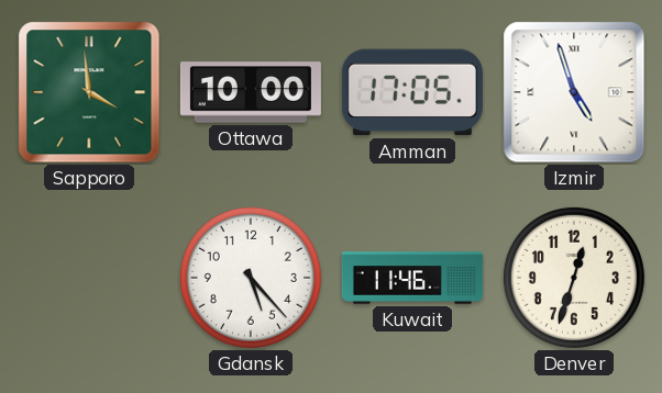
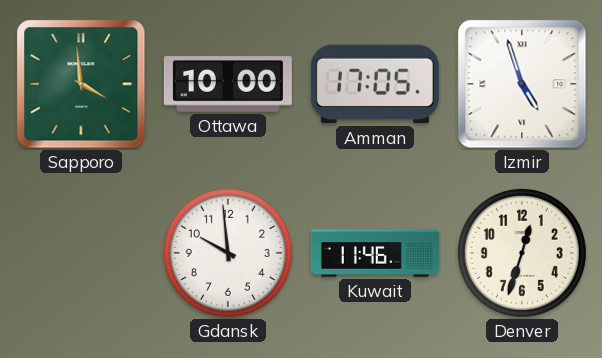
Gdansk: 5:23 -> 9:59
